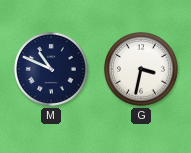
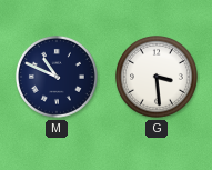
G: 3:32 -> 3:29
